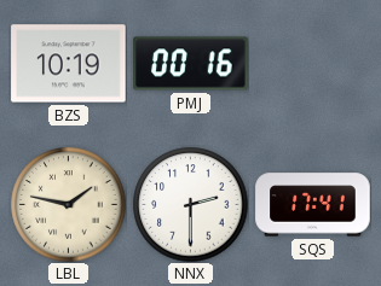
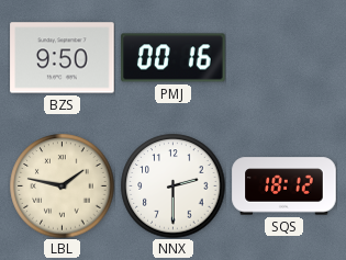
BZS: 10:19 -> 9:50
SQS: 17:41 -> 18:12
